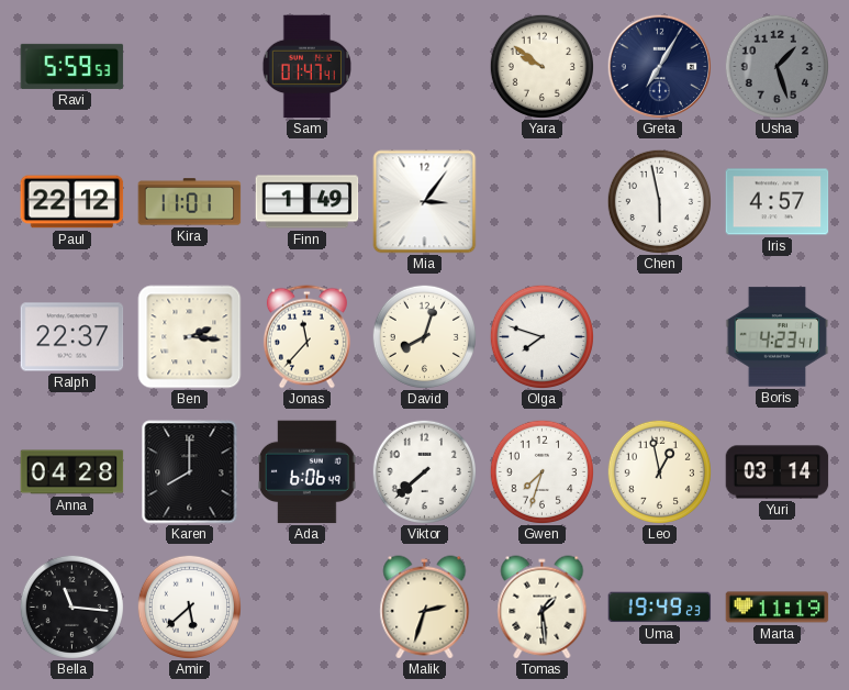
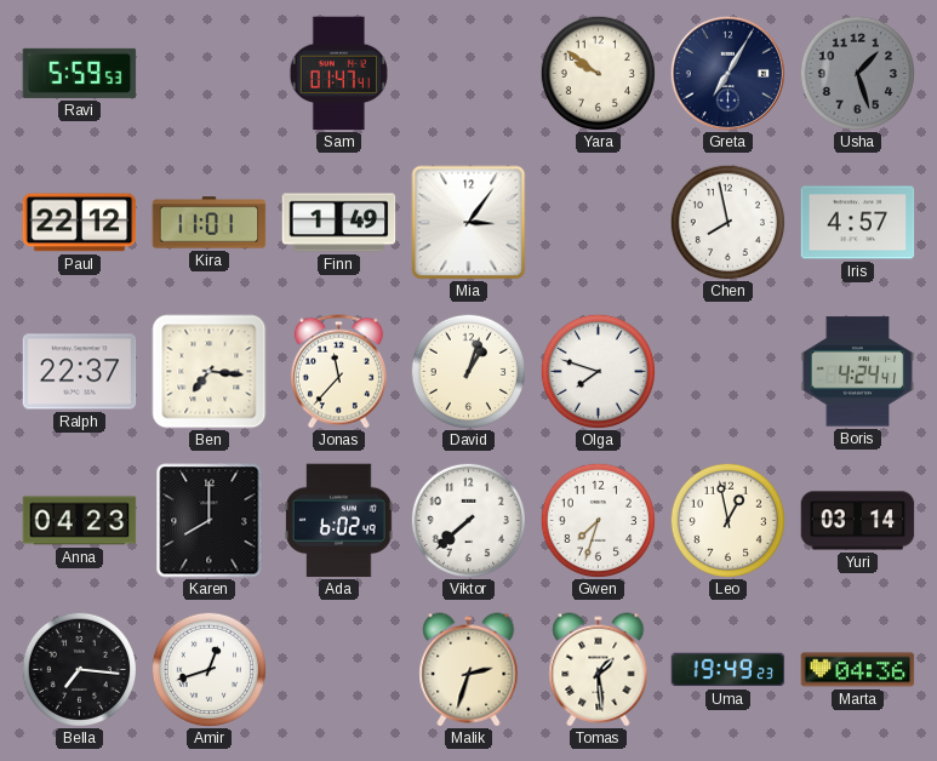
Chen: 5:58 -> 7:58
Ben: 2:16 -> 7:16
David: 8:03 -> 1:03
Boris: 4:23 -> 4:24
Anna: 04:28 -> 04:23
Ada: 6:06 -> 6:02
Bella: 11:16 -> 7:16
Amir: 5:38 -> 12:42
Marta: 11:19 -> 04:36
